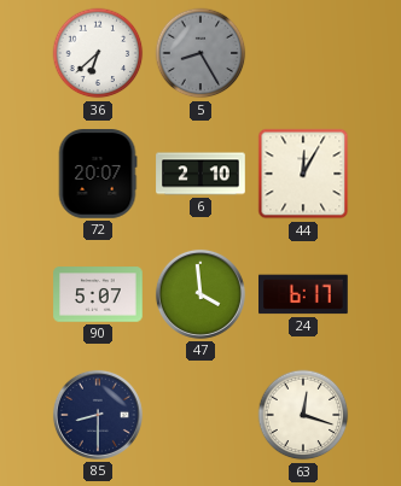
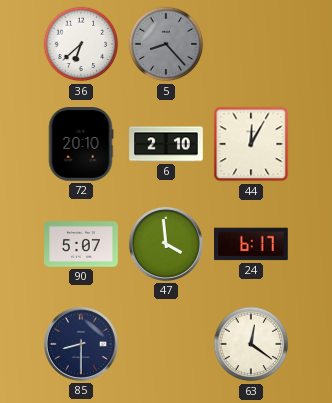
5: 8:25 -> 8:23
72: 20:07 -> 20:10
63: 12:18 -> 12:21
